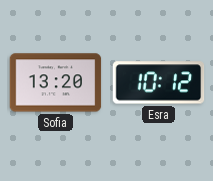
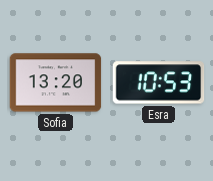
Esra: 10:12 -> 10:53
